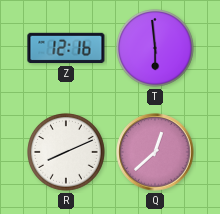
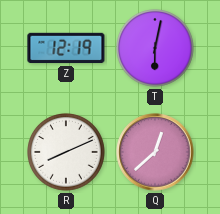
Z: 12:16 -> 12:19
T: 5:59 -> 6:02
